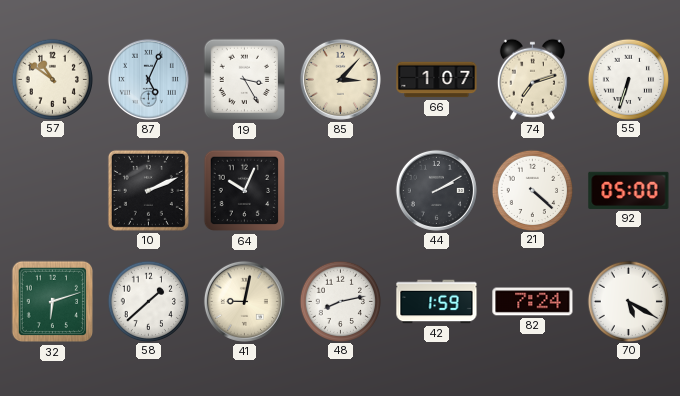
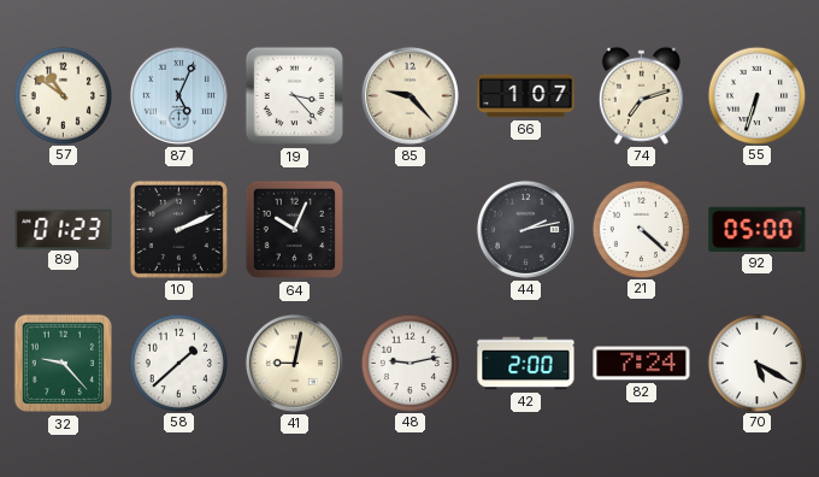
19: 3:25 -> 3:23
85: 3:07 -> 9:23
89: none -> 01:23
44: 2:10 -> 2:13
32: 6:12 -> 9:23
48: 8:13 -> 9:13
42: 1:59 -> 2:00
